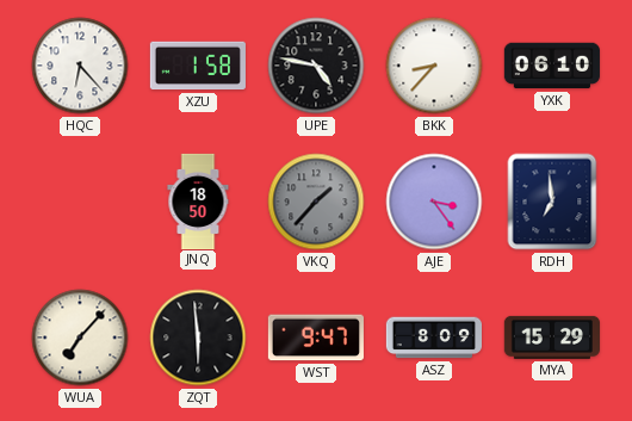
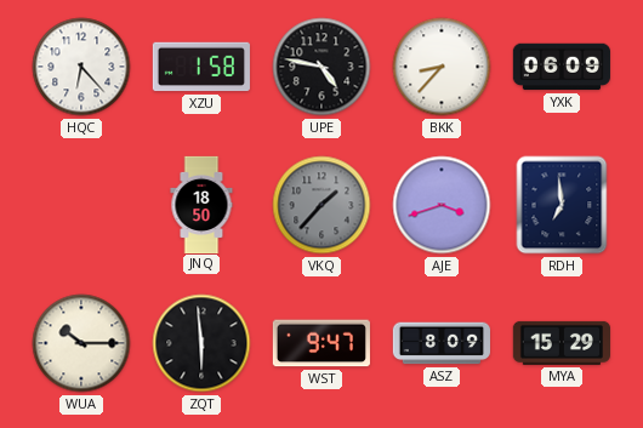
YXK: 06:10 -> 06:09
AJE: 3:24 -> 3:42
WUA: 7:07 -> 10:15
